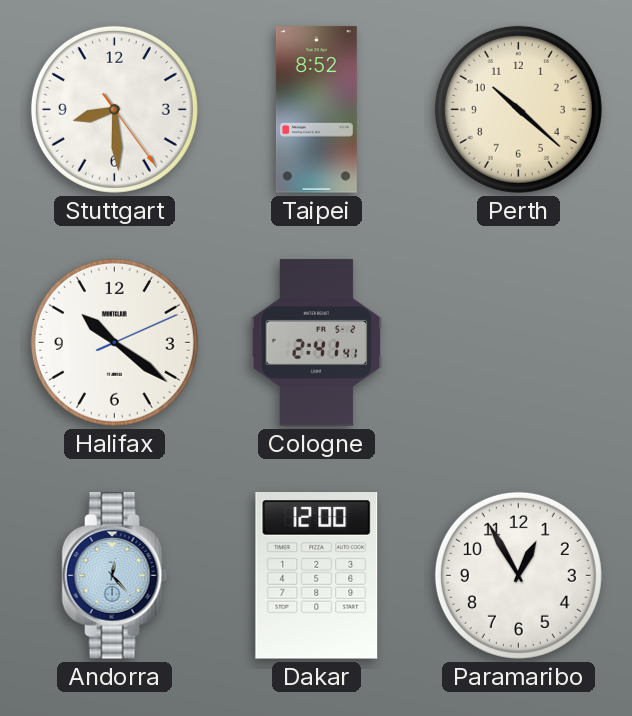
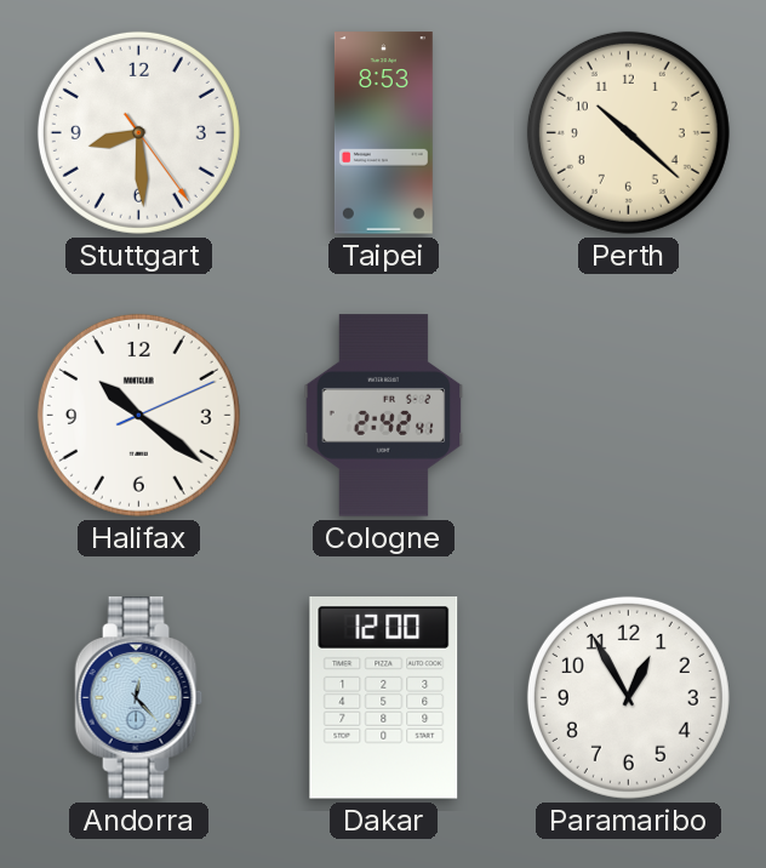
Taipei: 8:52 -> 8:53
Cologne: 2:41 -> 2:42
